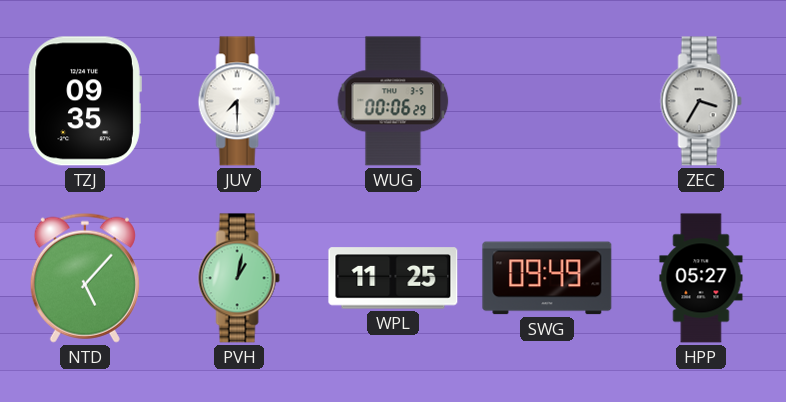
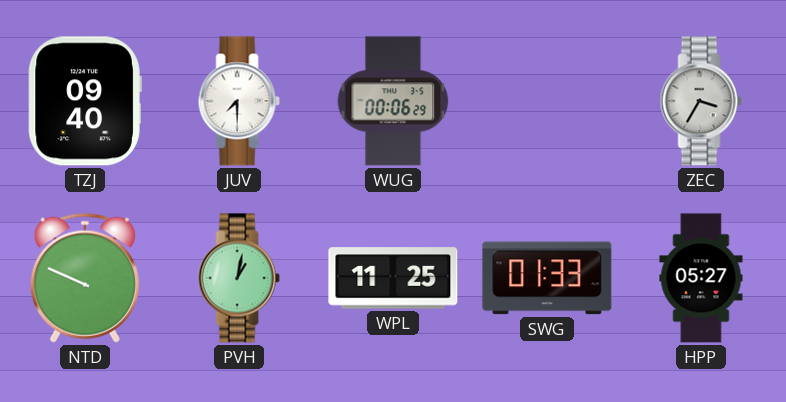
TZJ: 09:35 -> 09:40
NTD: 5:07 -> 9:49
SWG: 09:49 -> 01:33
